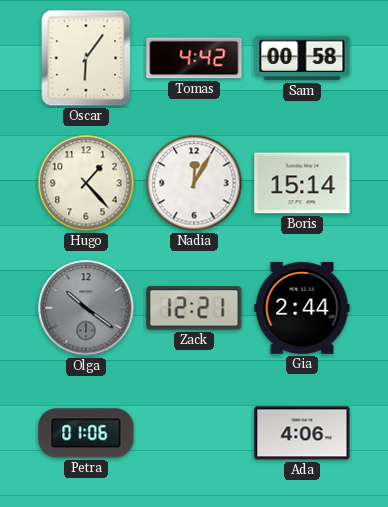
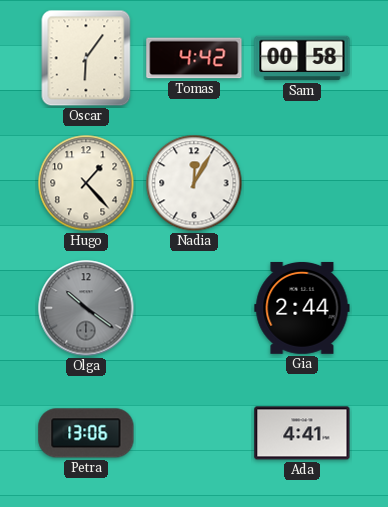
Boris: 15:14 -> none
Zack: 12:21 -> none
Petra: 01:06 -> 13:06
Ada: 4:06 -> 4:41
